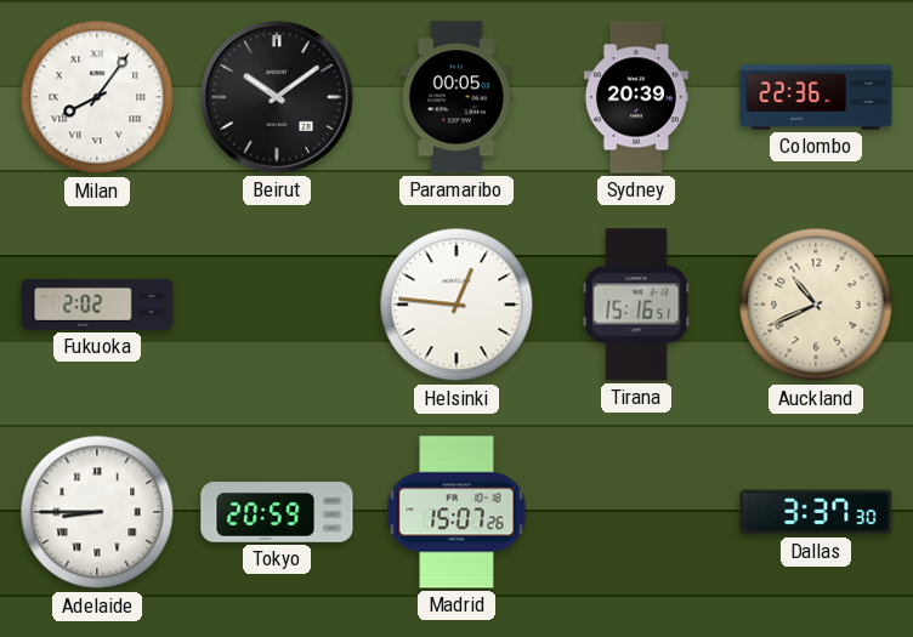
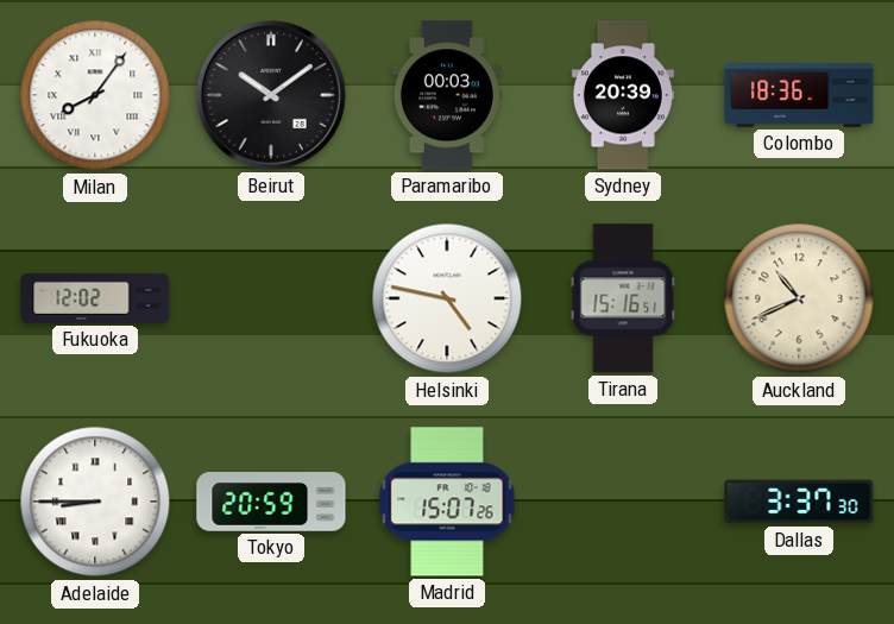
Paramaribo: 00:05 -> 00:03
Colombo: 22:36 -> 18:36
Fukuoka: 2:02 -> 12:02
Helsinki: 12:46 -> 4:47
